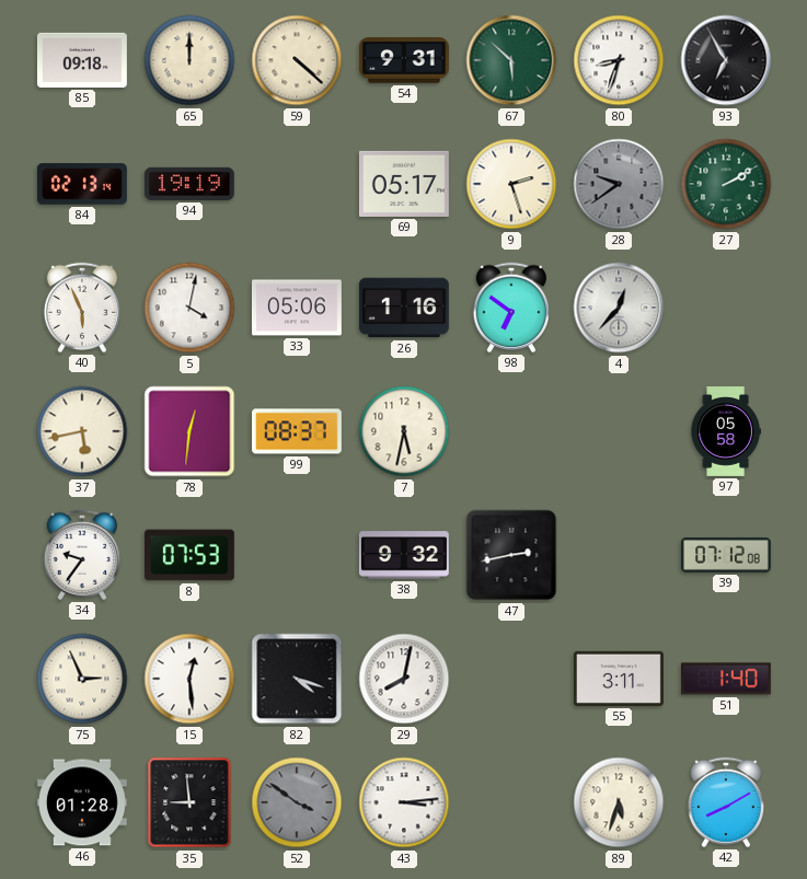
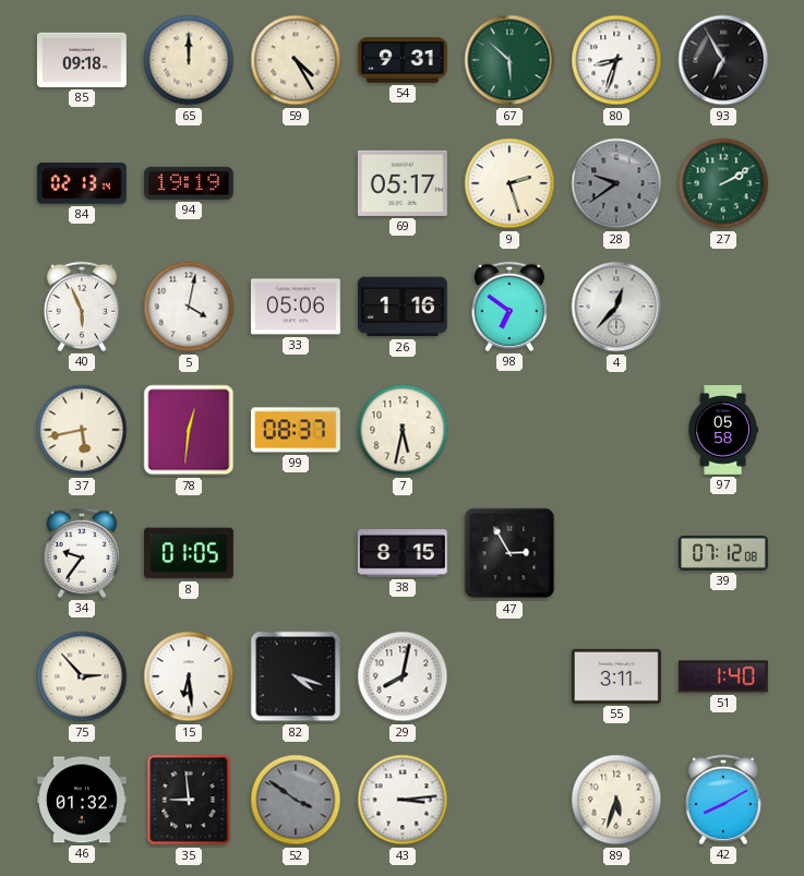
59: 4:22 -> 4:25
8: 07:53 -> 01:05
38: 9:32 -> 8:15
47: 2:43 -> 2:55
75: 2:56 -> 2:53
15: 12:29 -> 6:29
46: 01:28 -> 01:32
